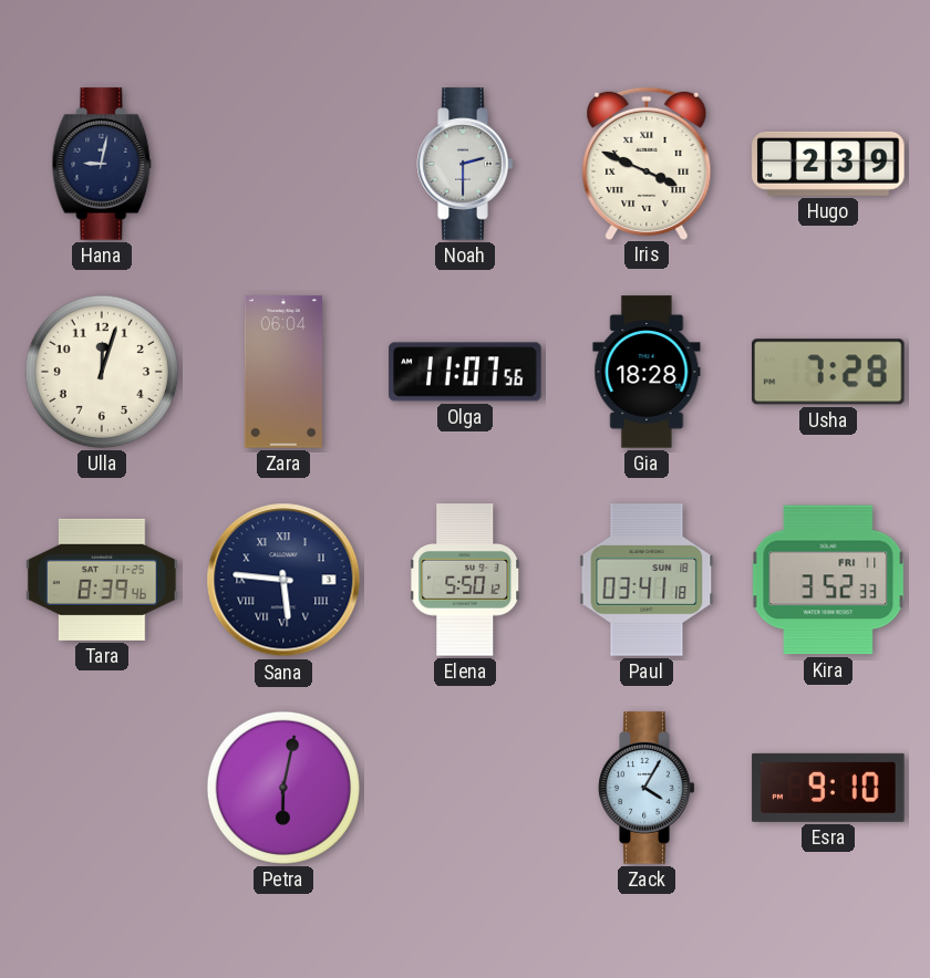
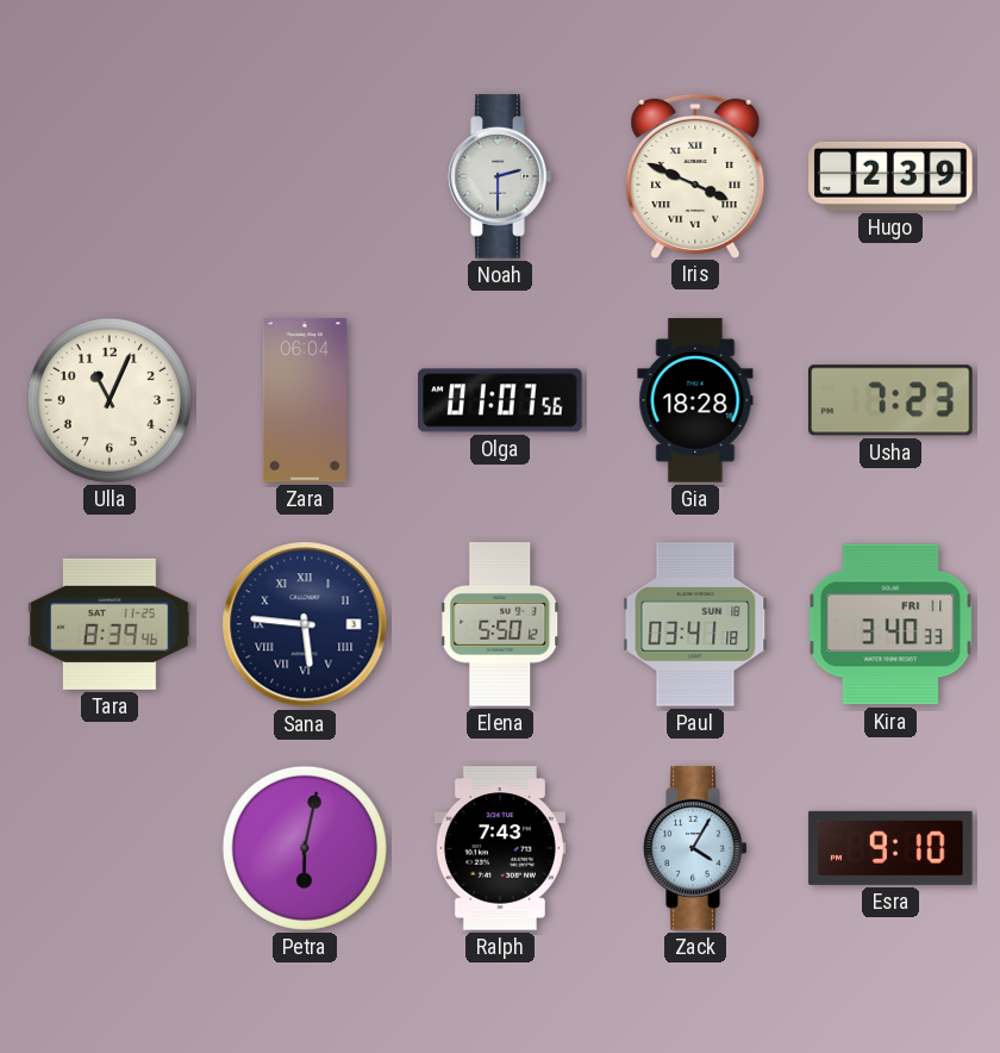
Hana: 9:02 -> none
Ulla: 12:03 -> 11:04
Olga: 11:07 -> 01:07
Usha: 7:28 -> 7:23
Kira: 3:52 -> 3:40
Ralph: none -> 7:43
